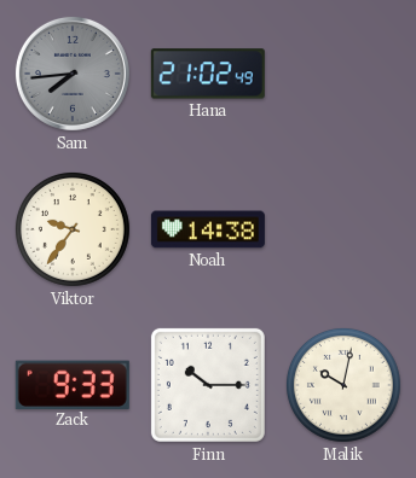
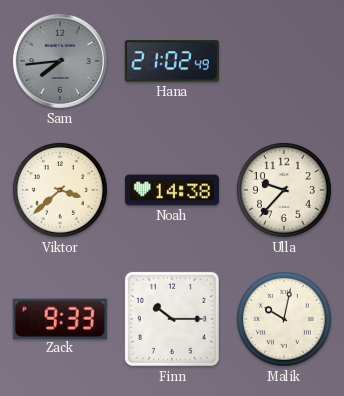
Viktor: 9:36 -> 3:38
Ulla: none -> 9:37
